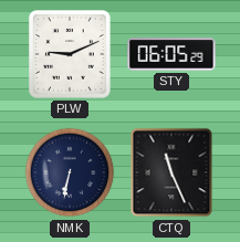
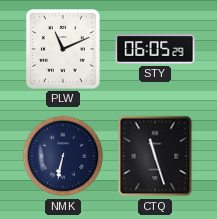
PLW: 9:11 -> 11:11
CTQ: 11:26 -> 11:27
